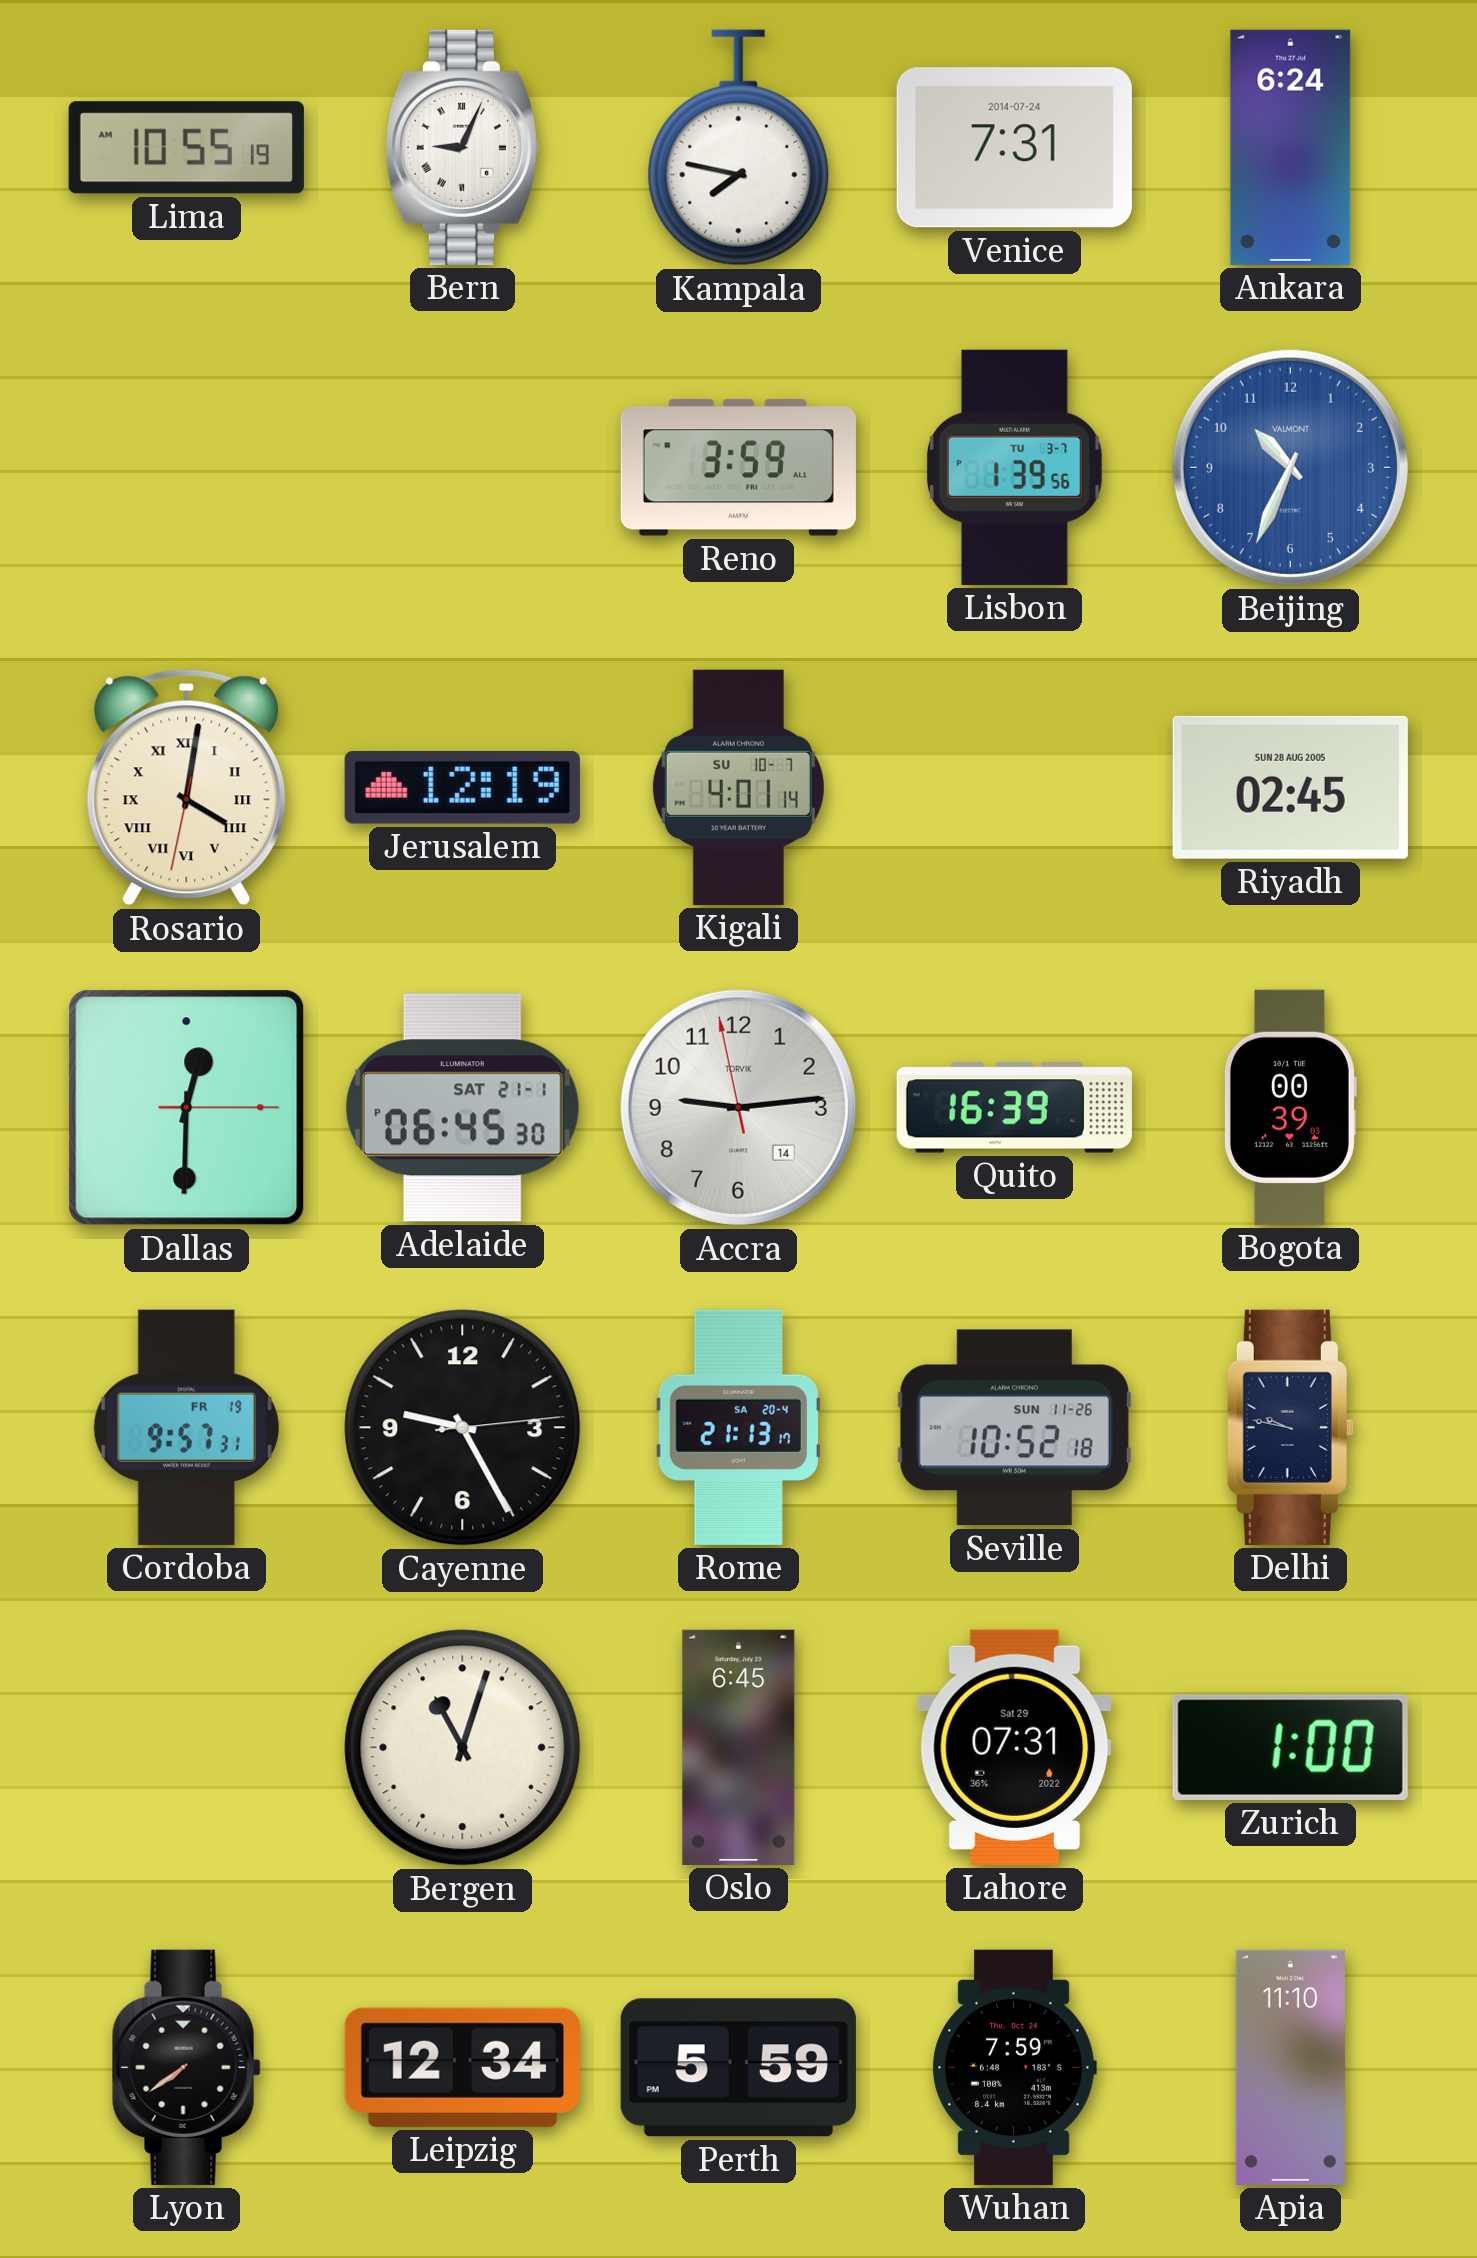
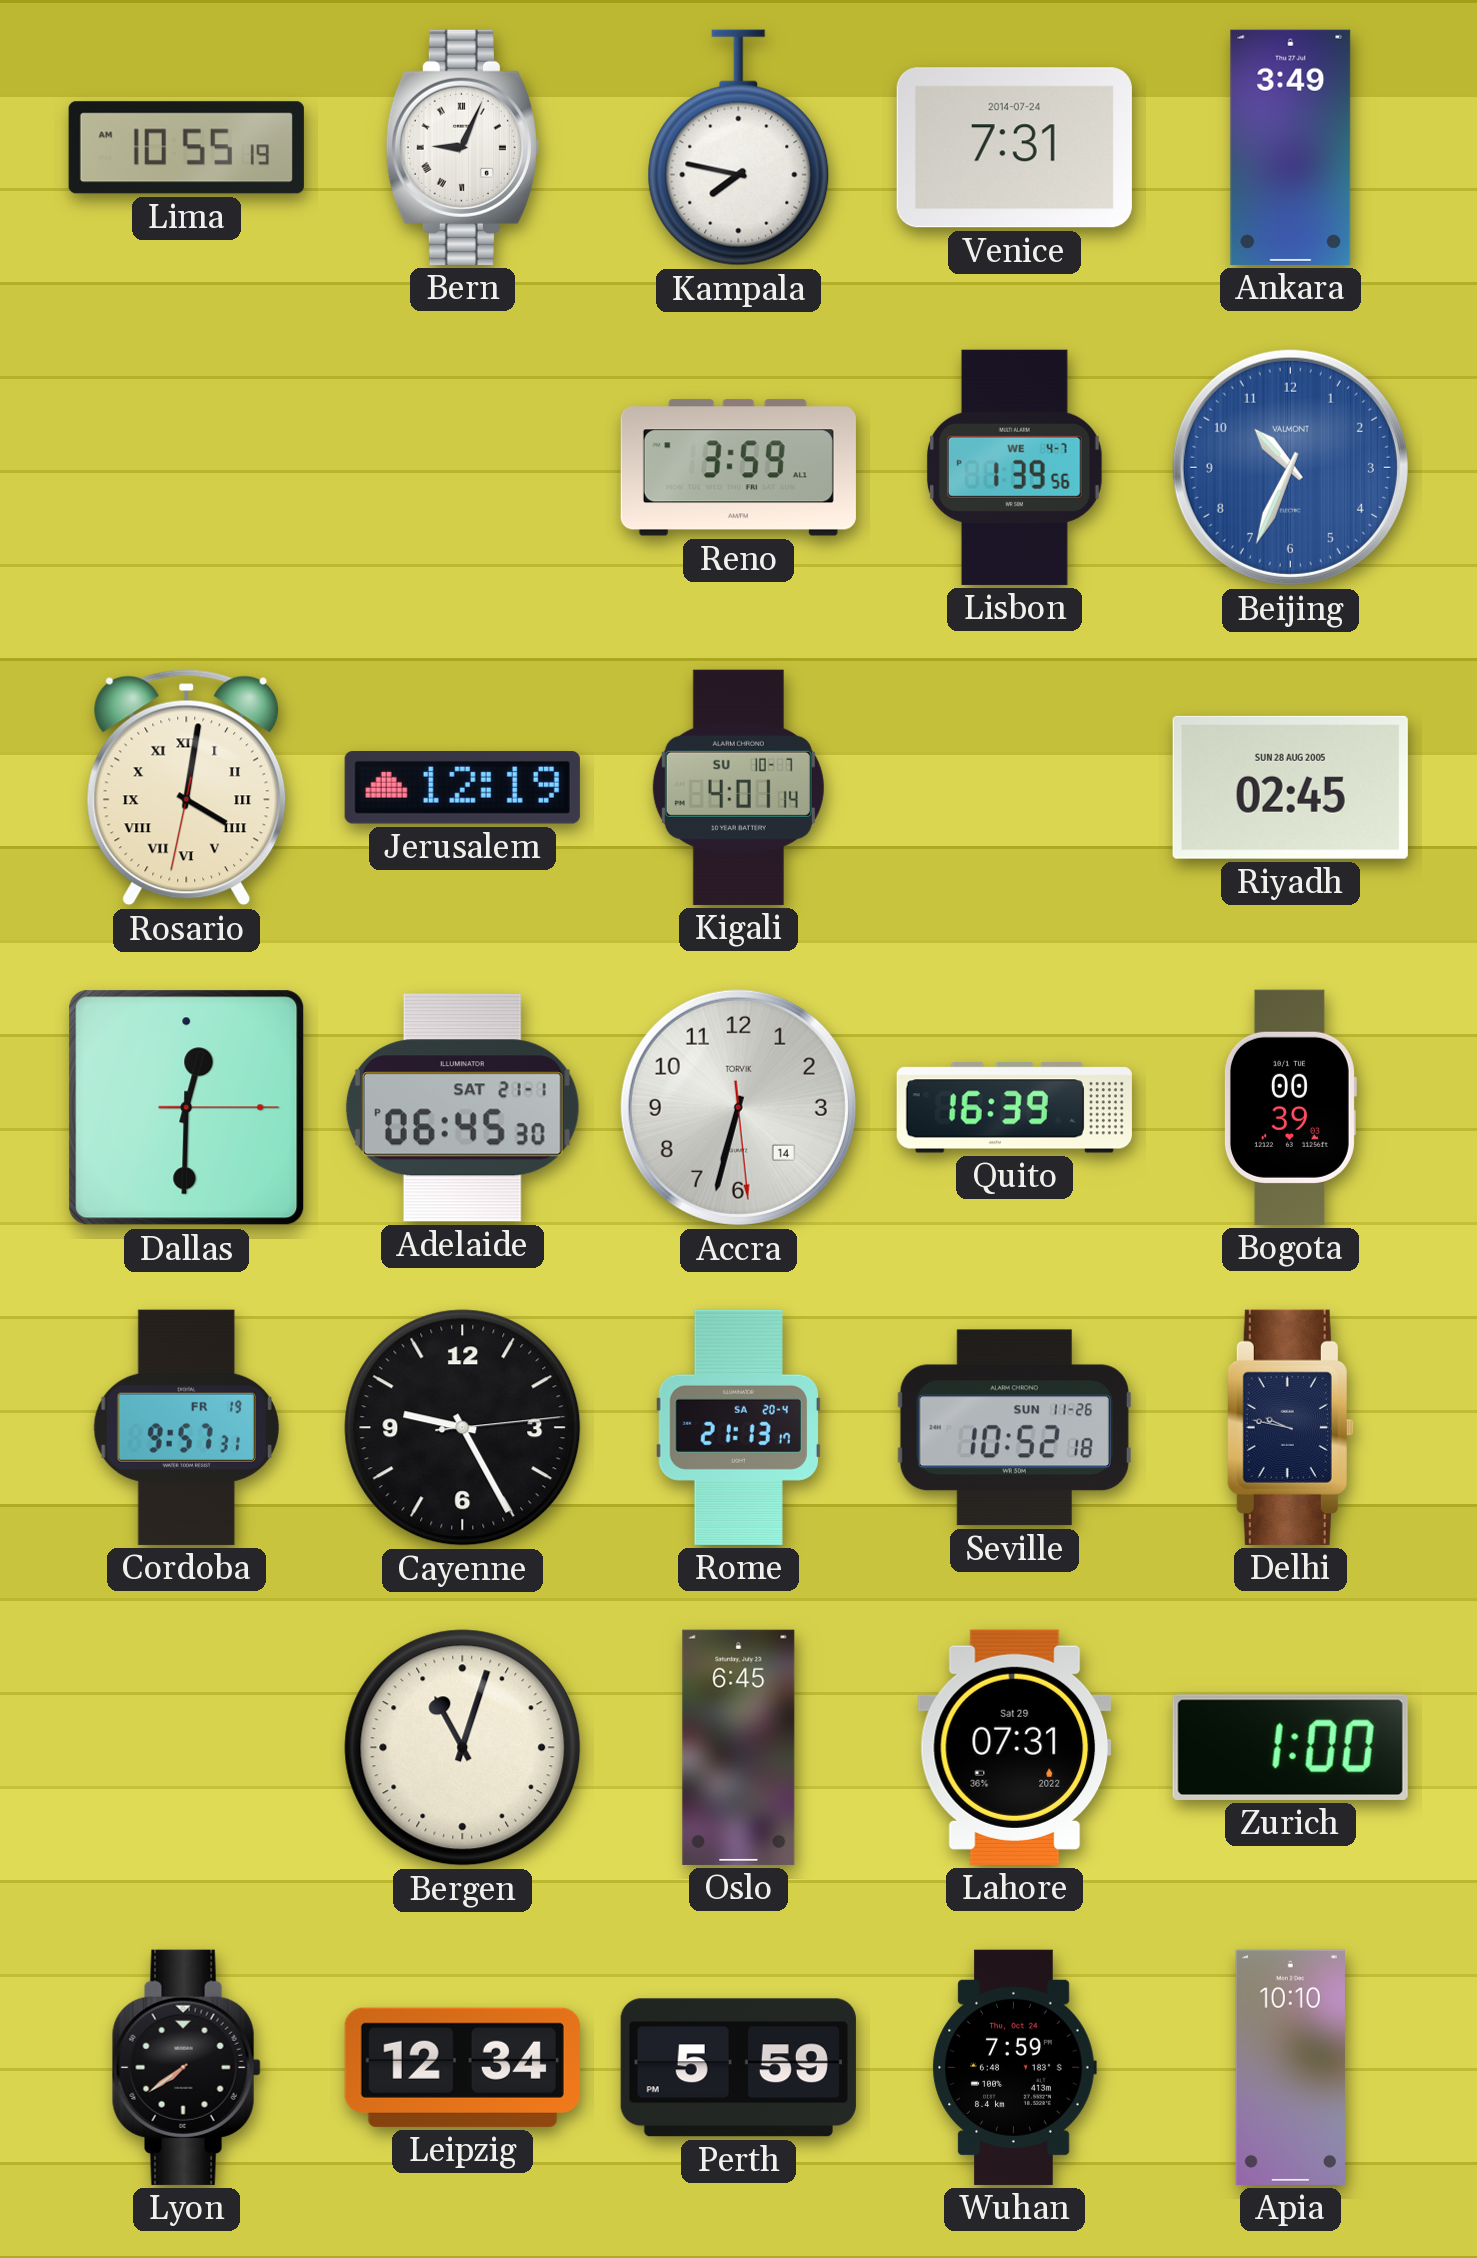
Ankara: 6:24 -> 3:49
Lisbon date: TU 3-7 -> WE 4-7
Accra: 9:13 -> 6:32
Apia: 11:10 -> 10:10
